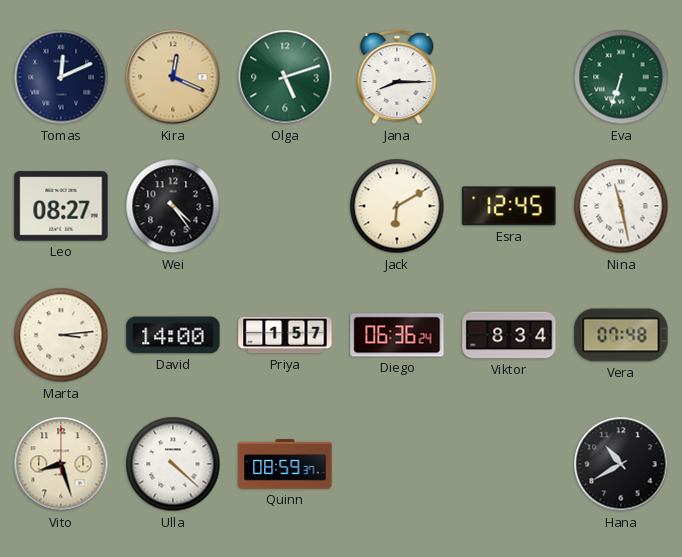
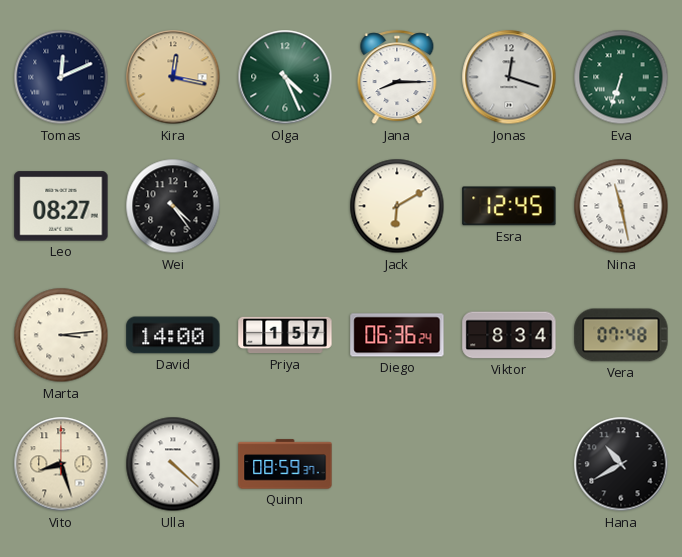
Kira: 12:19 -> 12:17
Olga: 5:12 -> 4:26
Jonas: none -> 12:18
